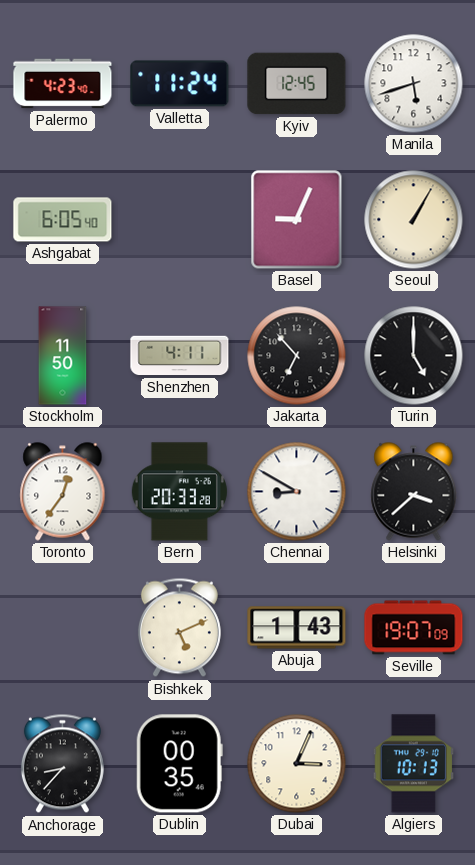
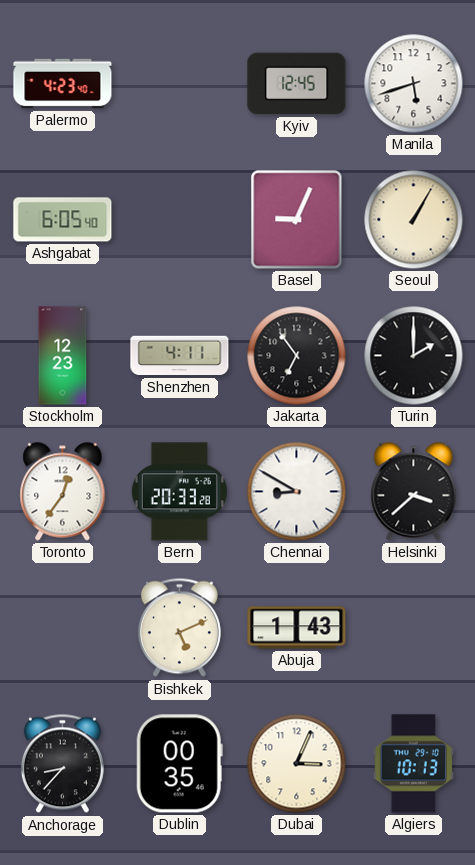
Valletta: 11:24 -> none
Stockholm: 11:50 -> 12:23
Jakarta: 6:53 -> 6:54
Turin: 5:00 -> 2:00
Seville: 19:07 -> none
